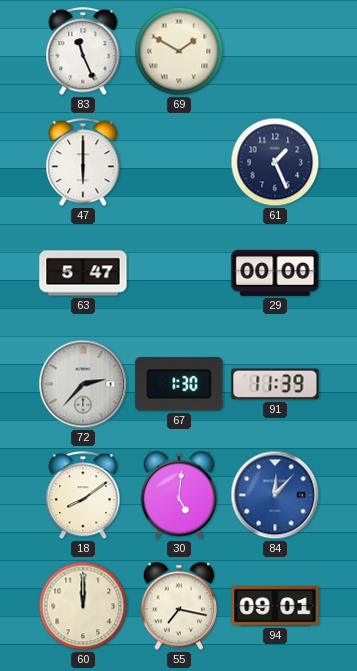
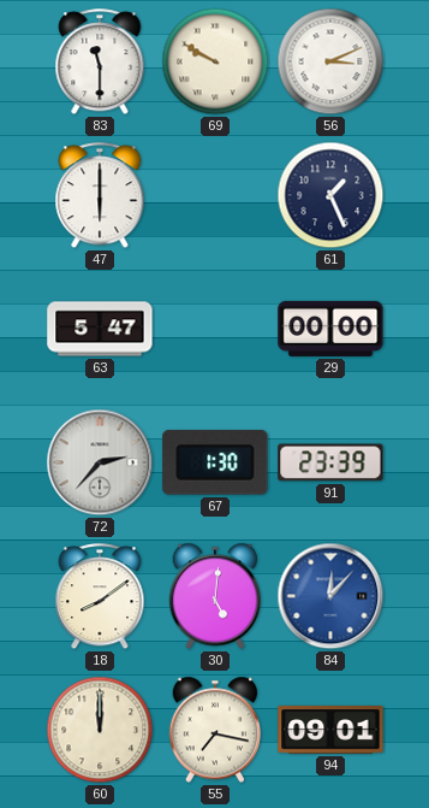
83: 11:26 -> 11:30
69: 1:50 -> 9:50
56: none -> 3:11
91: 11:39 -> 23:39
